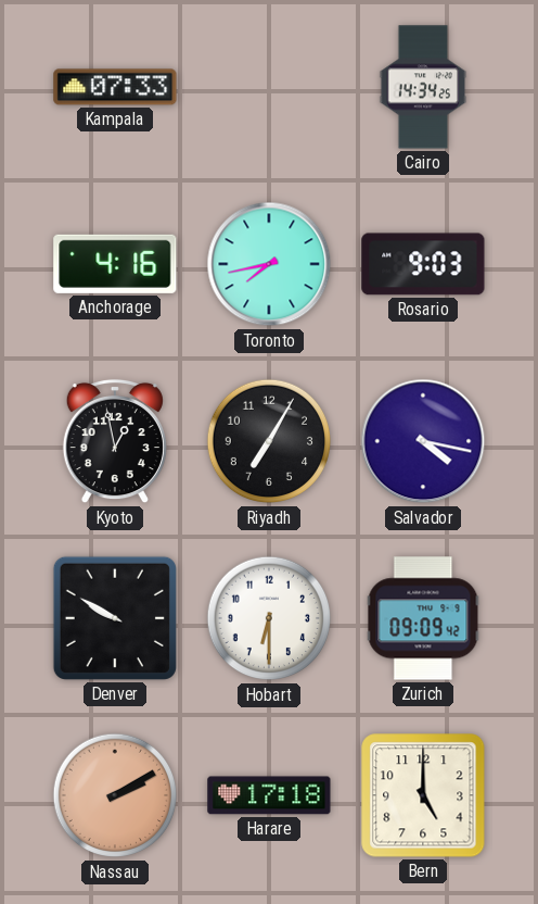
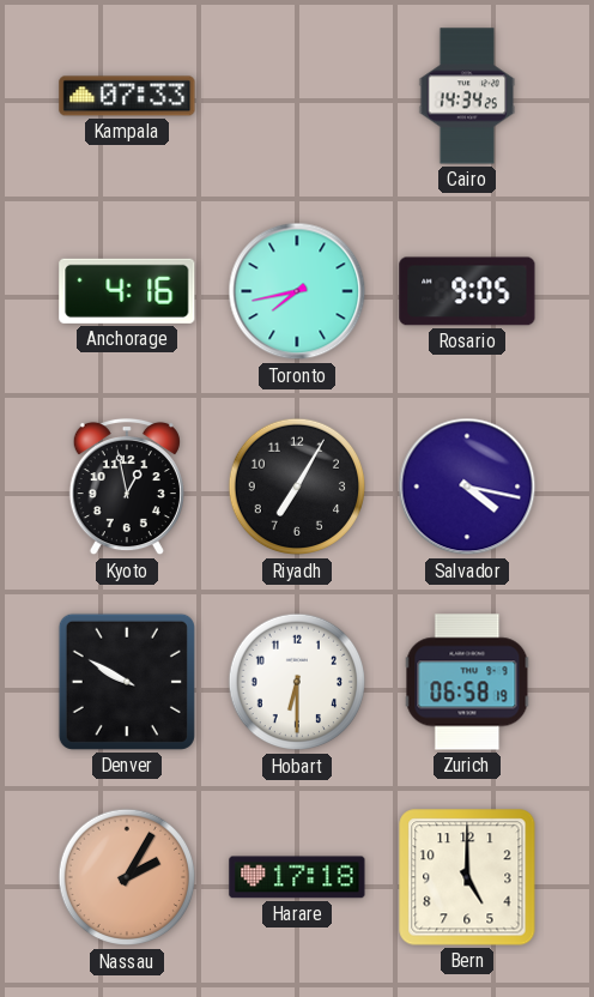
Rosario: 9:03 -> 9:05
Zurich: 09:09 -> 06:58
Nassau: 2:10 -> 2:05
